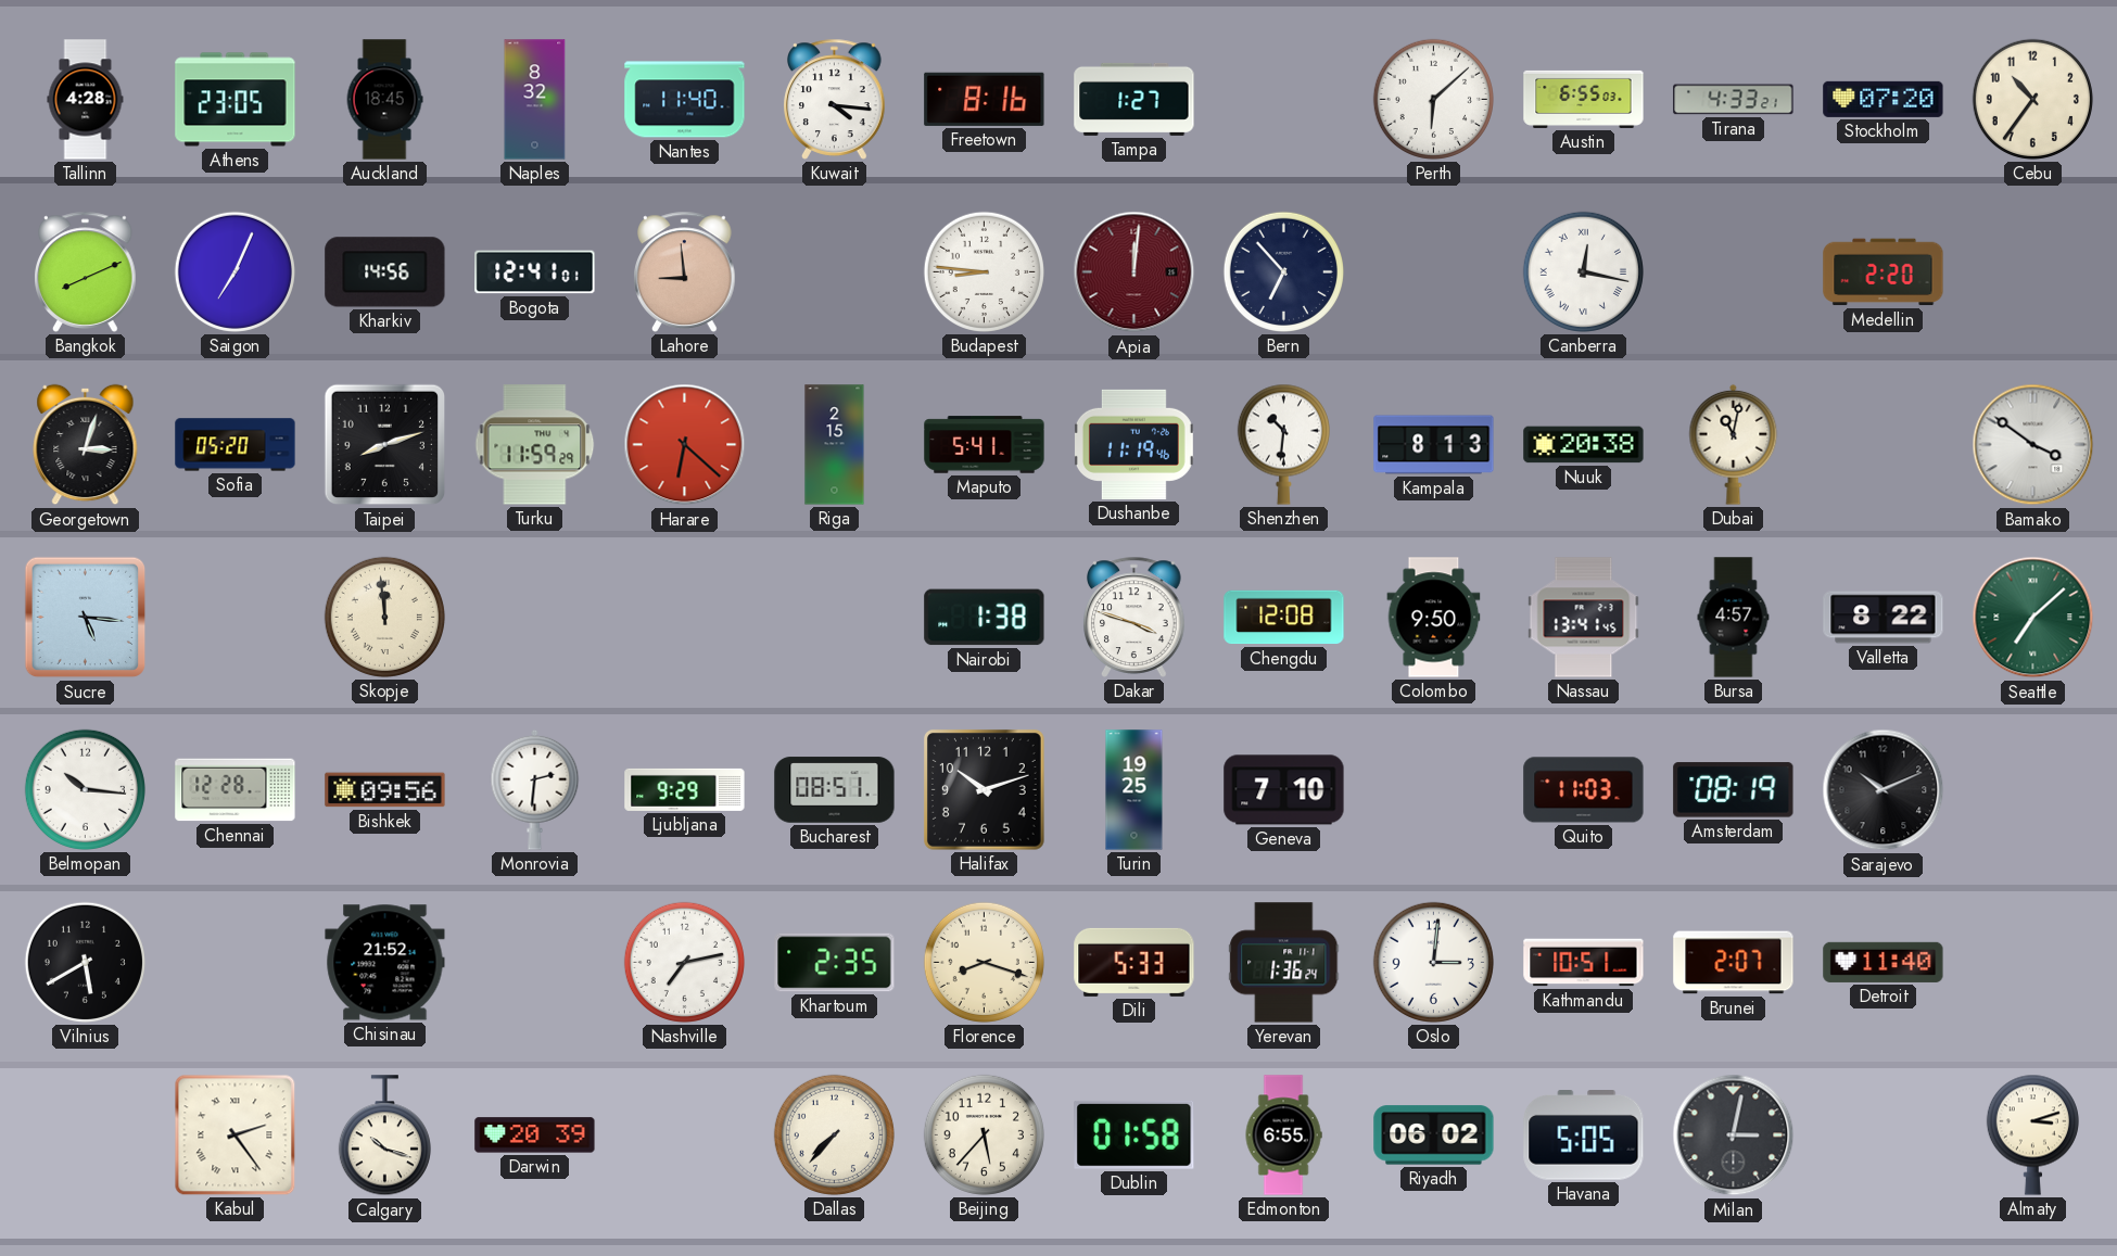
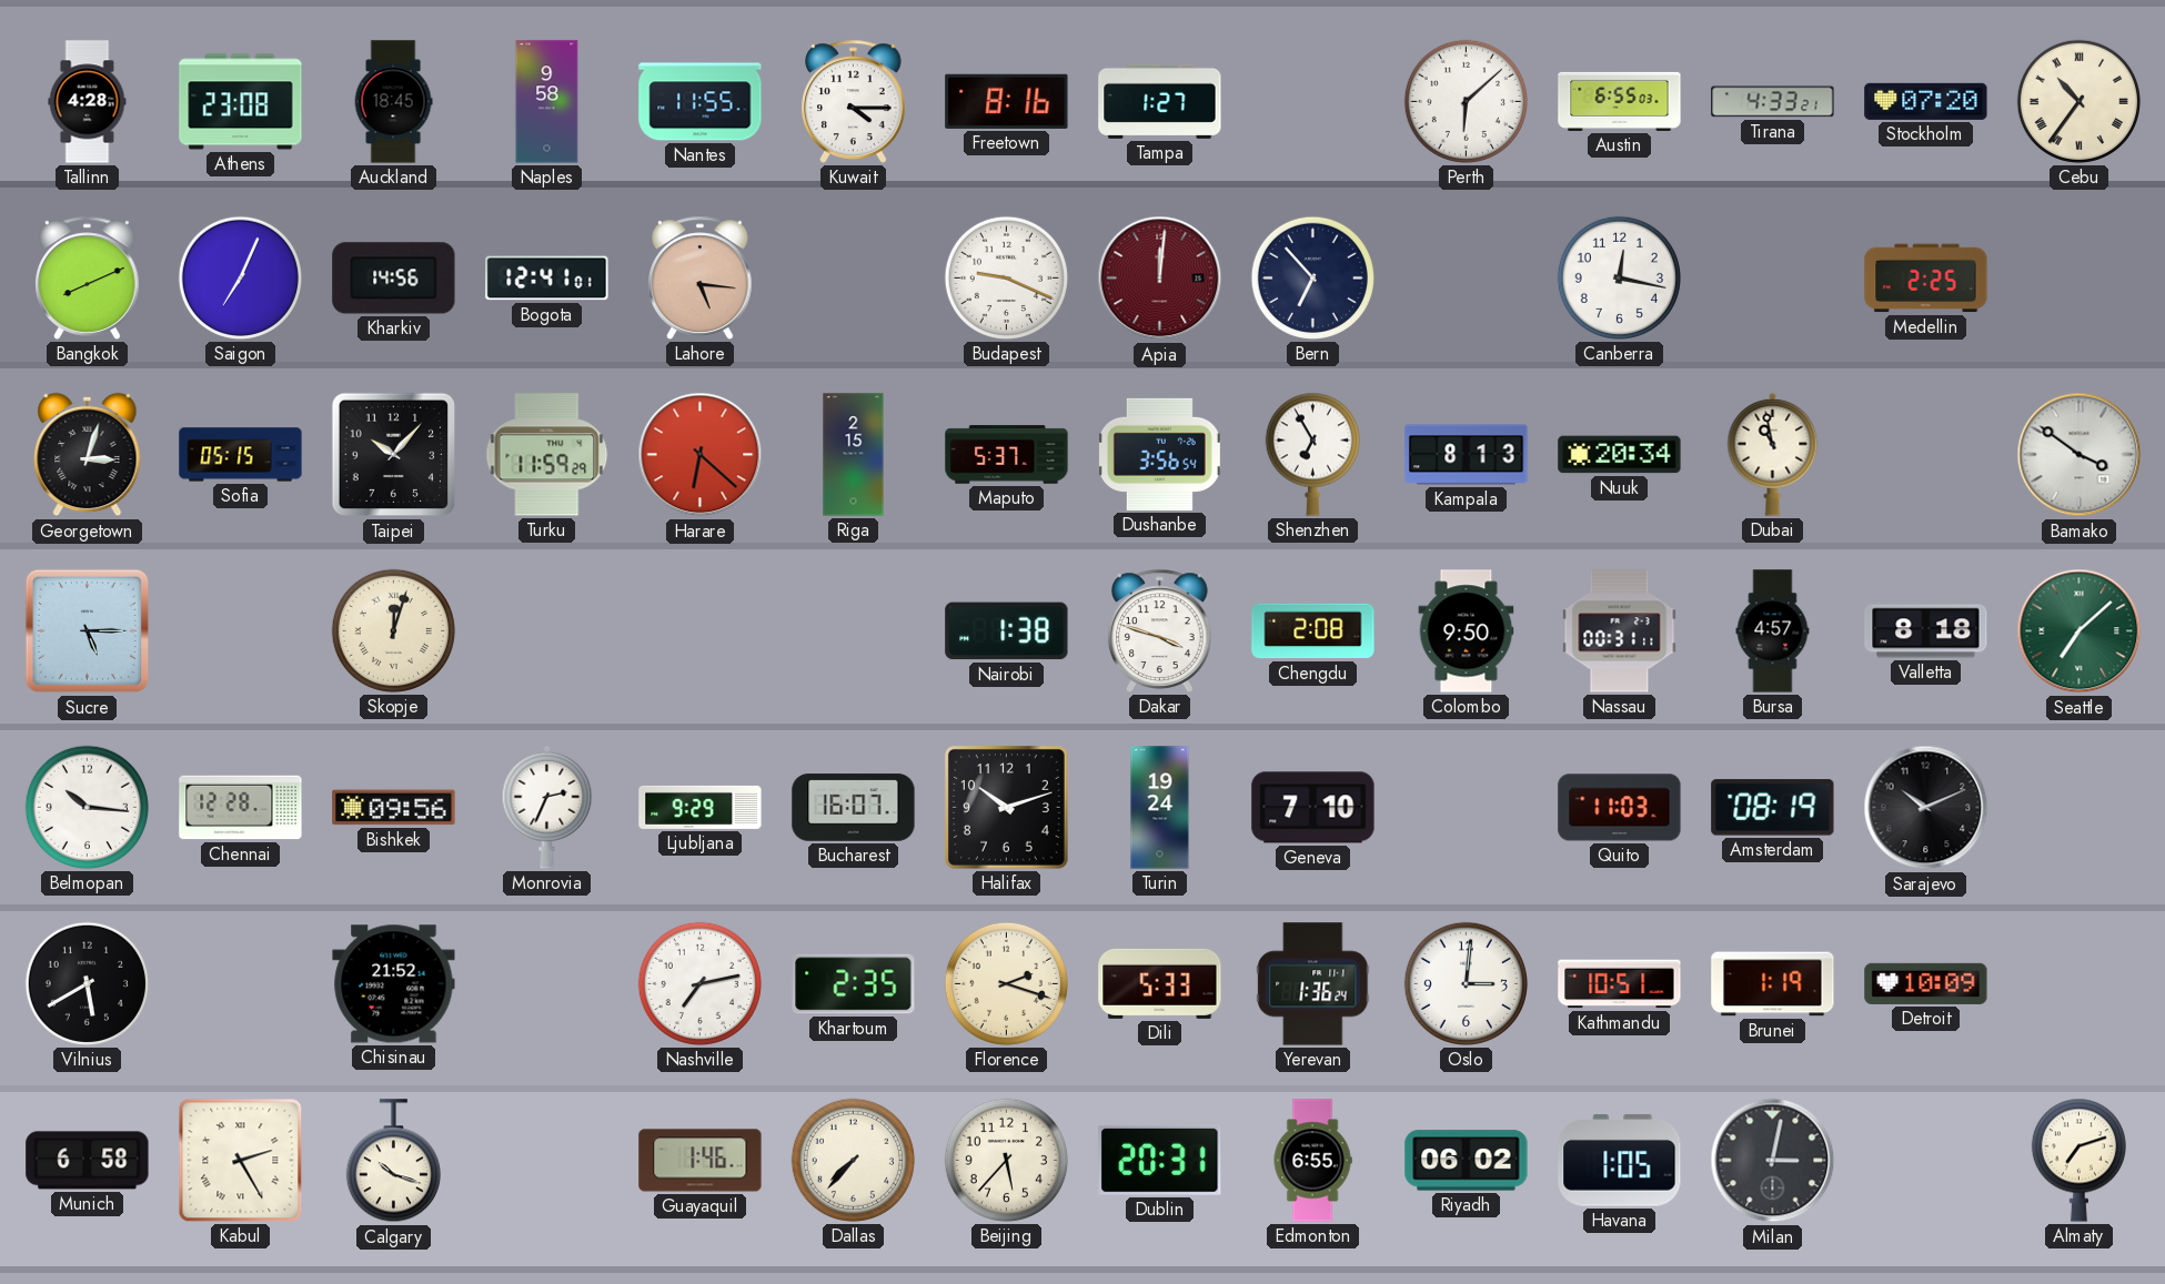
Athens: 23:05 -> 23:08
Naples: 8:32 -> 9:58
Nantes: 11:40 -> 11:55
Kuwait: 4:16 -> 4:15
Cebu numerals: Arabic -> Roman
Lahore: 8:59 -> 5:16
Budapest: 8:46 -> 9:19
Canberra numerals: Roman -> Arabic
Medellin: 2:20 -> 2:25
Sofia: 05:20 -> 05:15
Taipei: 8:12 -> 10:07
Maputo: 5:41 -> 5:37
Dushanbe: 11:19 -> 3:56
Shenzhen: 10:31 -> 6:55
Nuuk: 20:38 -> 20:34
Dubai: 11:02 -> 10:58
Sucre: 5:16 -> 5:15
Skopje: 11:59 -> 12:03
Chengdu: 12:08 -> 2:08
Nassau: 13:41 -> 00:31
Valletta: 8:22 -> 8:18
Monrovia: 2:31 -> 2:34
Bucharest: 08:51 -> 16:07
Turin: 19:25 -> 19:24
Florence: 8:18 -> 2:18
Brunei: 2:07 -> 1:19
Detroit: 11:40 -> 10:09
Munich: none -> 6:58
Kabul: 2:24 -> 2:25
Darwin: 20:39 -> none
Guayaquil: none -> 1:46
Dublin: 01:58 -> 20:31
Havana: 5:05 -> 1:05
Almaty: 3:12 -> 7:12
